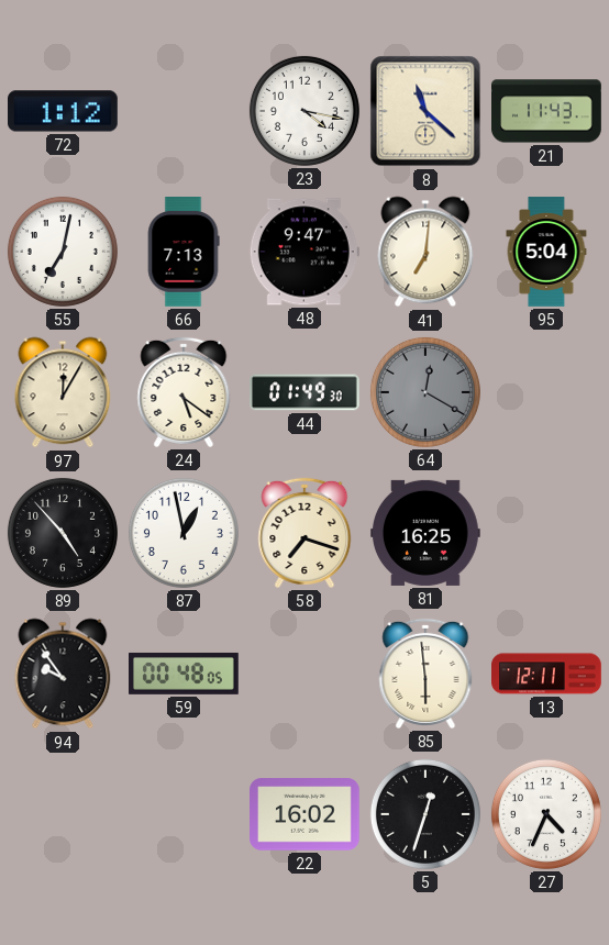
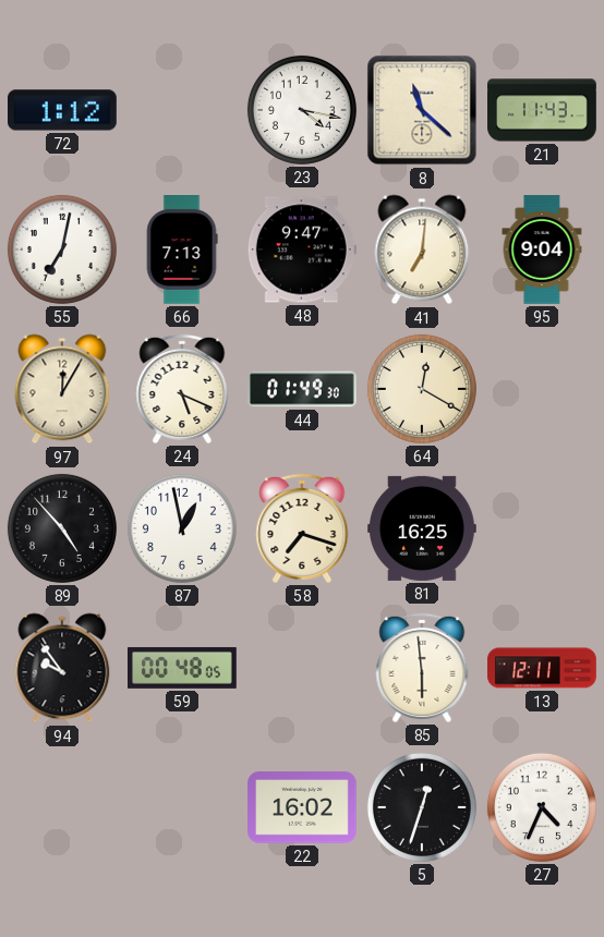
95: 5:04 -> 9:04
24: 5:21 -> 5:19
64 dial: grey -> cream
